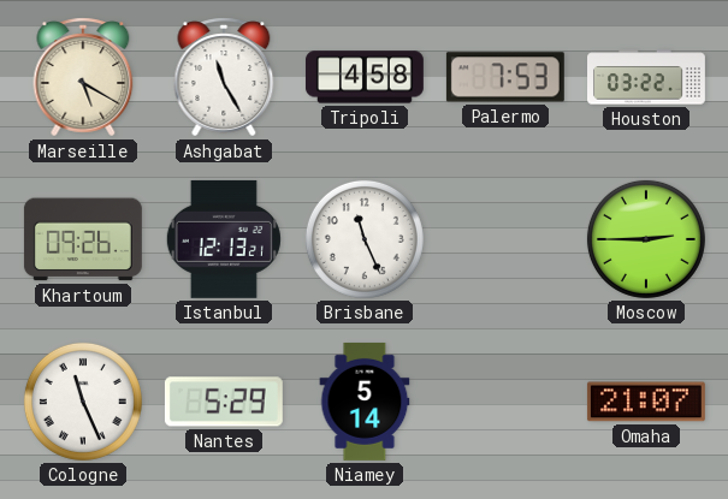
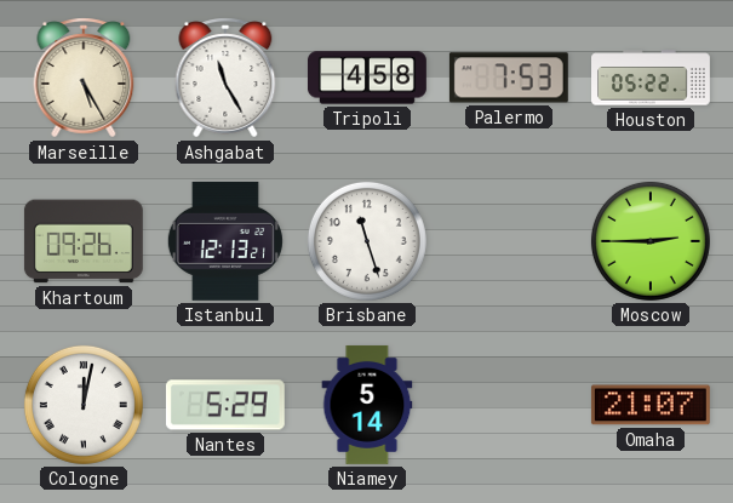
Marseille: 5:20 -> 5:25
Houston: 03:22 -> 05:22
Brisbane: 11:26 -> 11:27
Cologne: 11:26 -> 12:02
